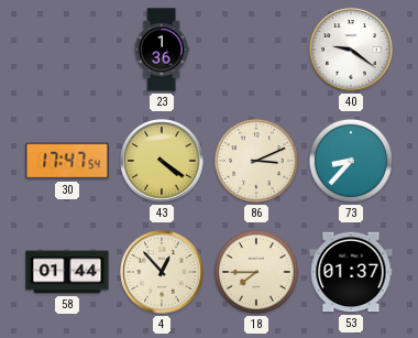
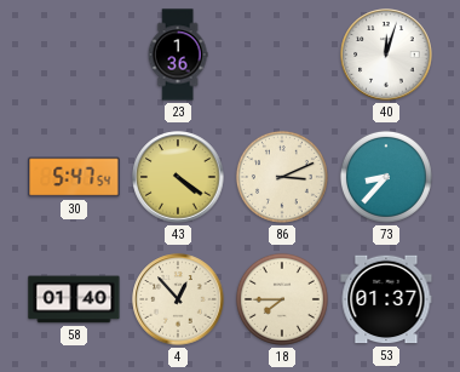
40: 9:21 -> 12:03
30: 17:47 -> 5:47
58: 01:44 -> 01:40
